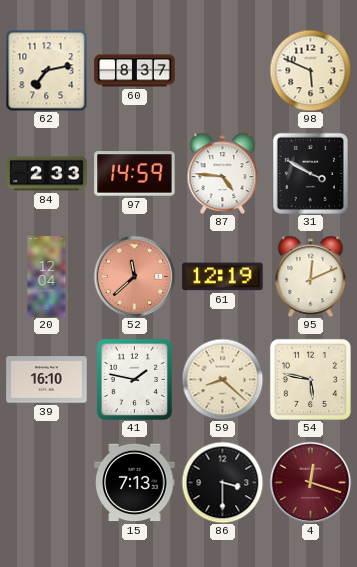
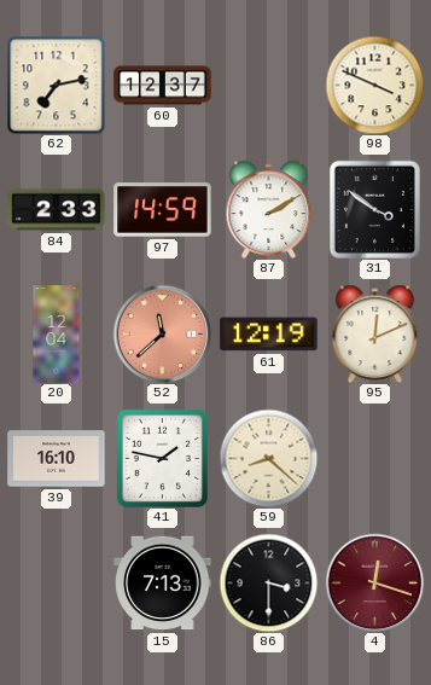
60: 8:37 -> 12:37
98: 5:49 -> 3:49
87: 4:46 -> 2:10
31: 3:50 -> 3:51
54: 5:47 -> none
